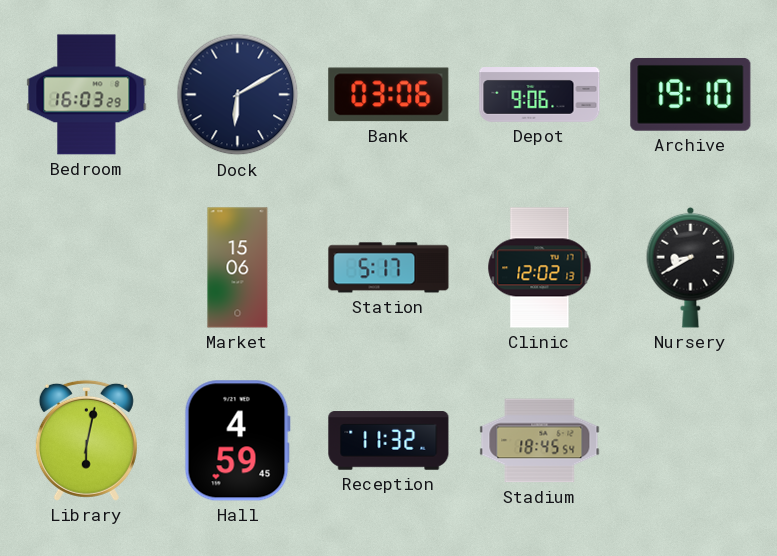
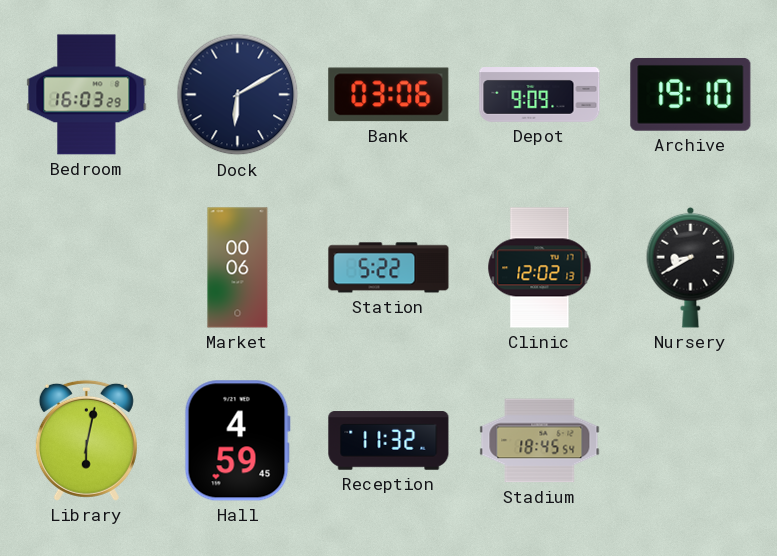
Depot: 9:06 -> 9:09
Market: 15:06 -> 00:06
Station: 5:17 -> 5:22
